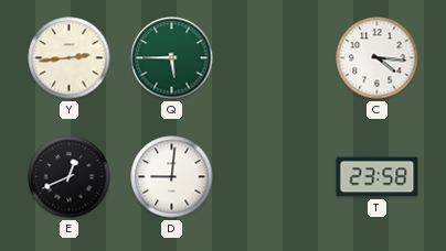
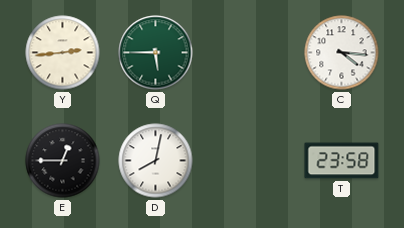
E: 12:41 -> 12:45
D: 9:01 -> 8:02
